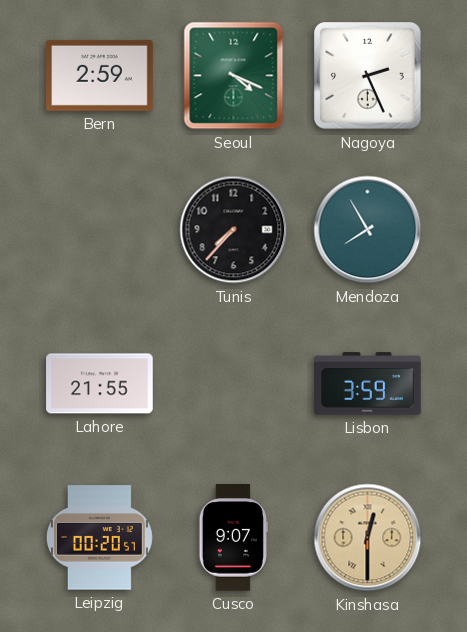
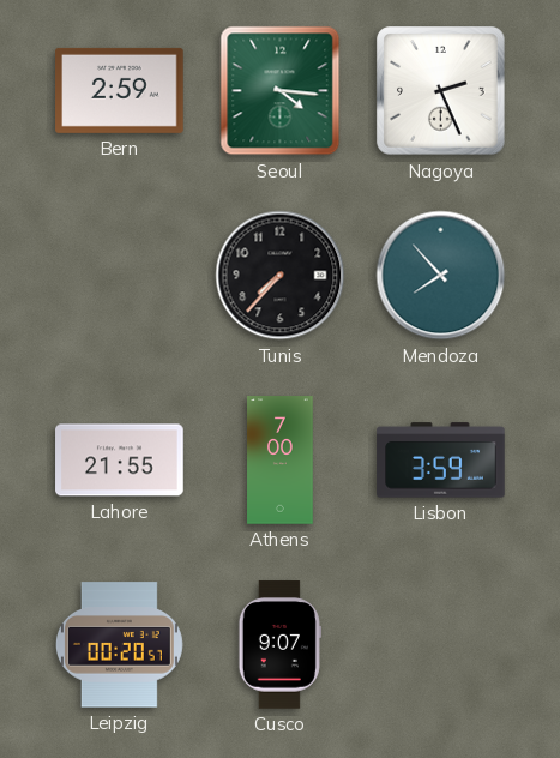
Seoul: 4:19 -> 4:16
Mendoza: 7:55 -> 7:53
Athens: none -> 7:00
Kinshasa: 12:30 -> none
